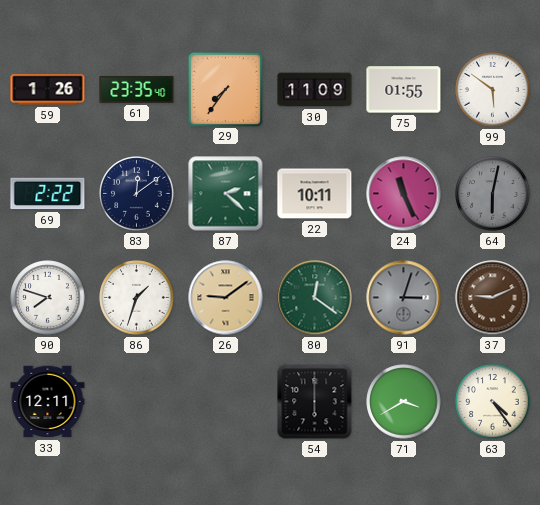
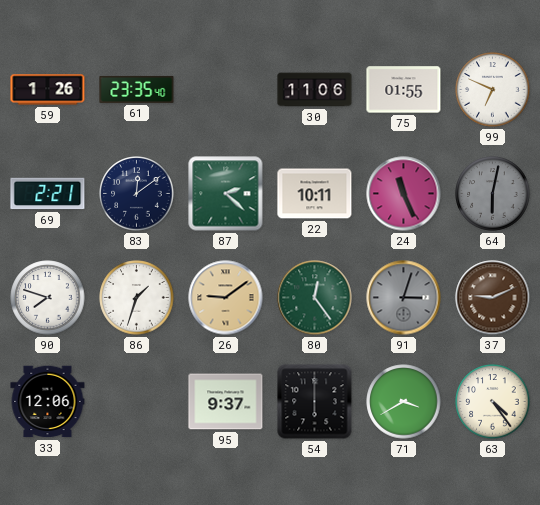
29: 7:36 -> none
30: 11:09 -> 11:06
99: 5:51 -> 6:49
69: 2:22 -> 2:21
80: 12:21 -> 12:24
33: 12:11 -> 12:06
95: none -> 9:37
